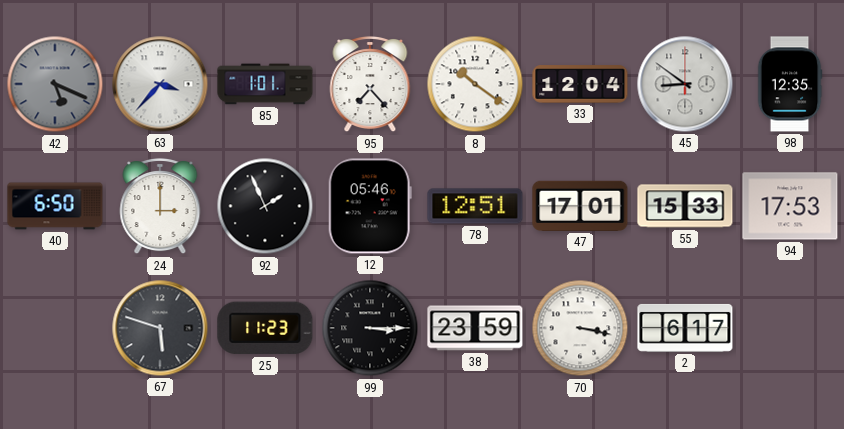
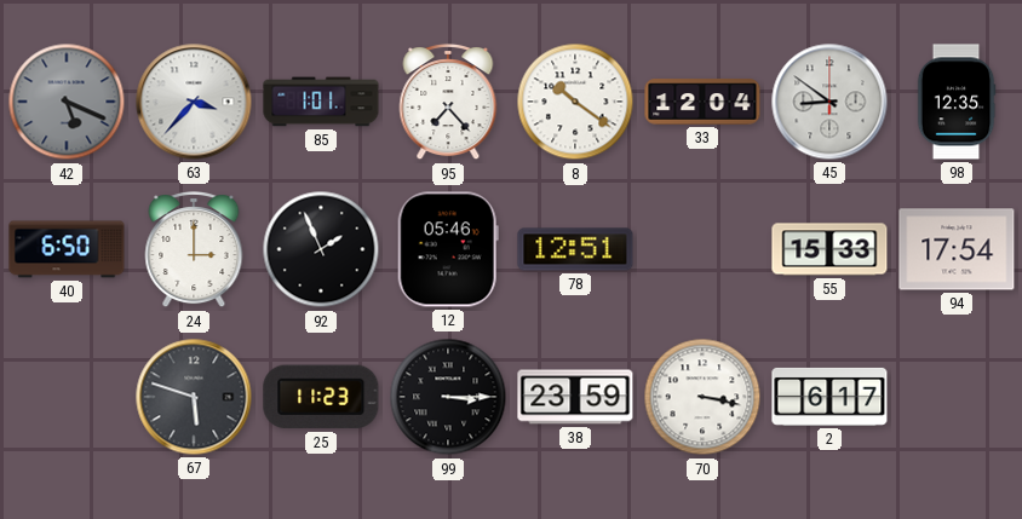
47: 17:01 -> none
94: 17:53 -> 17:54
